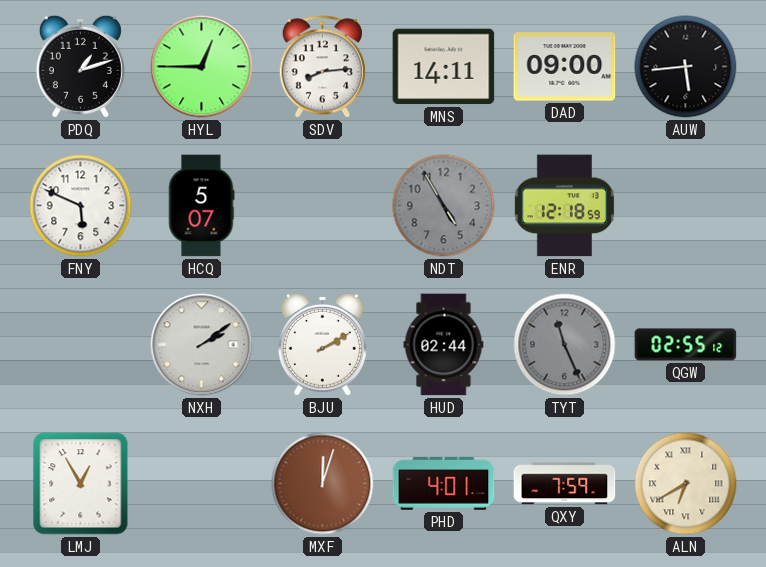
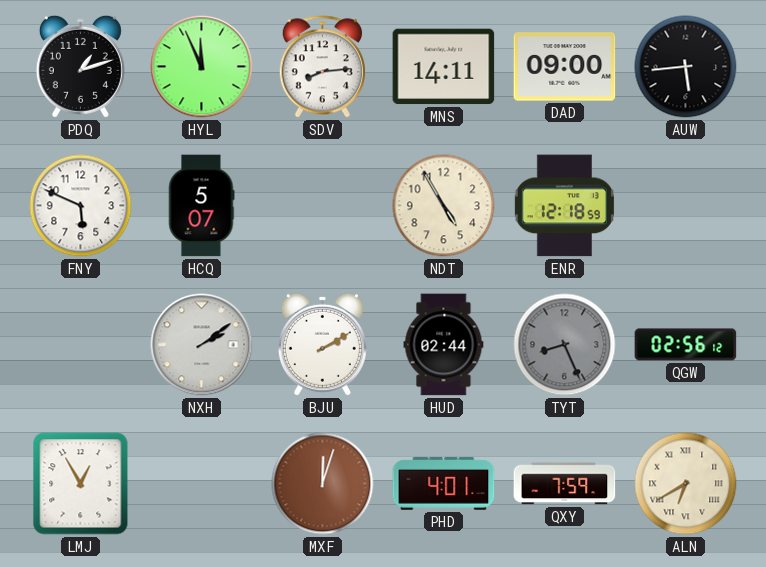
HYL: 12:45 -> 11:56
NDT dial: grey -> cream
TYT: 11:26 -> 8:26
QGW: 02:55 -> 02:56
